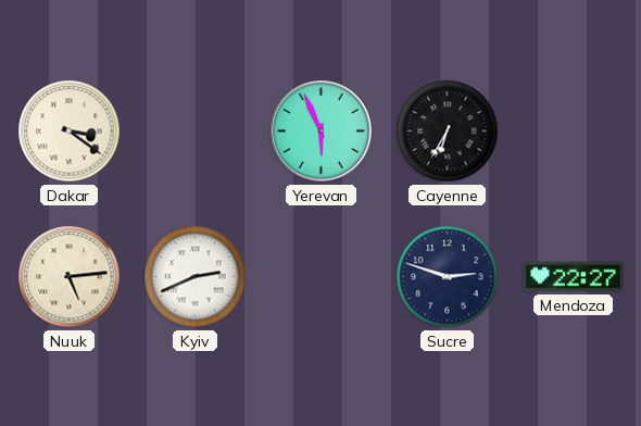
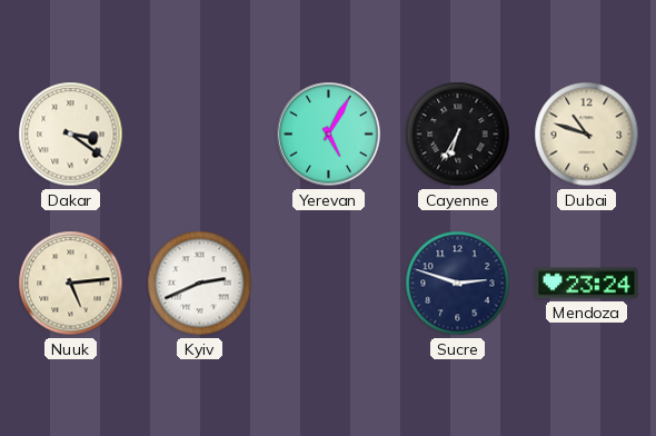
Yerevan: 5:56 -> 5:05
Dubai: none -> 10:48
Mendoza: 22:27 -> 23:24
